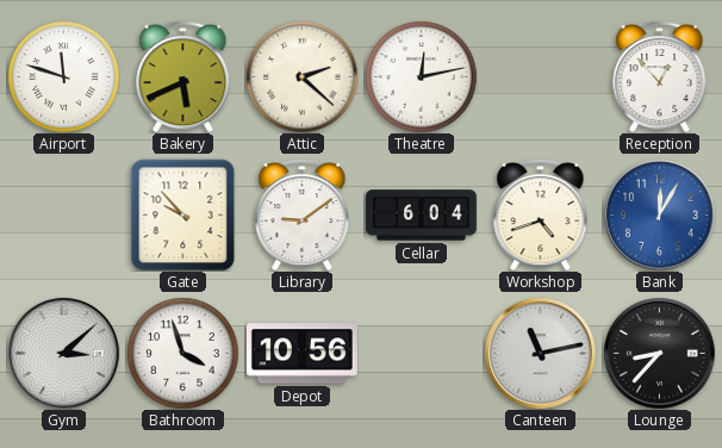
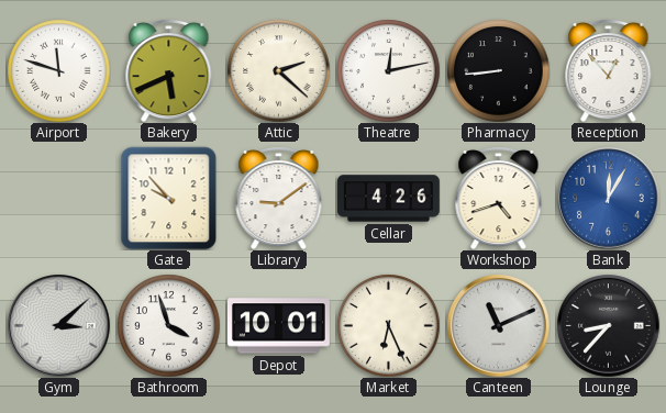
Pharmacy: none -> 8:44
Cellar: 6:04 -> 4:26
Depot: 10:56 -> 10:01
Market: none -> 6:26
Canteen: 11:13 -> 11:11
